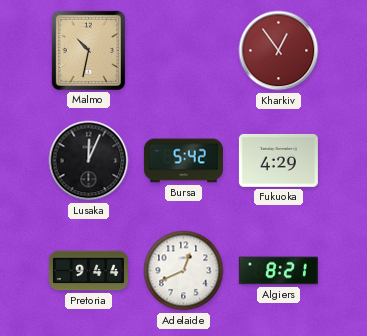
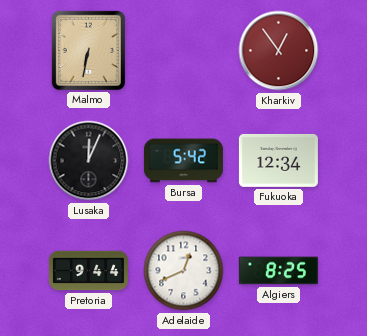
Malmo: 10:32 -> 6:32
Fukuoka: 4:29 -> 12:34
Algiers: 8:21 -> 8:25
